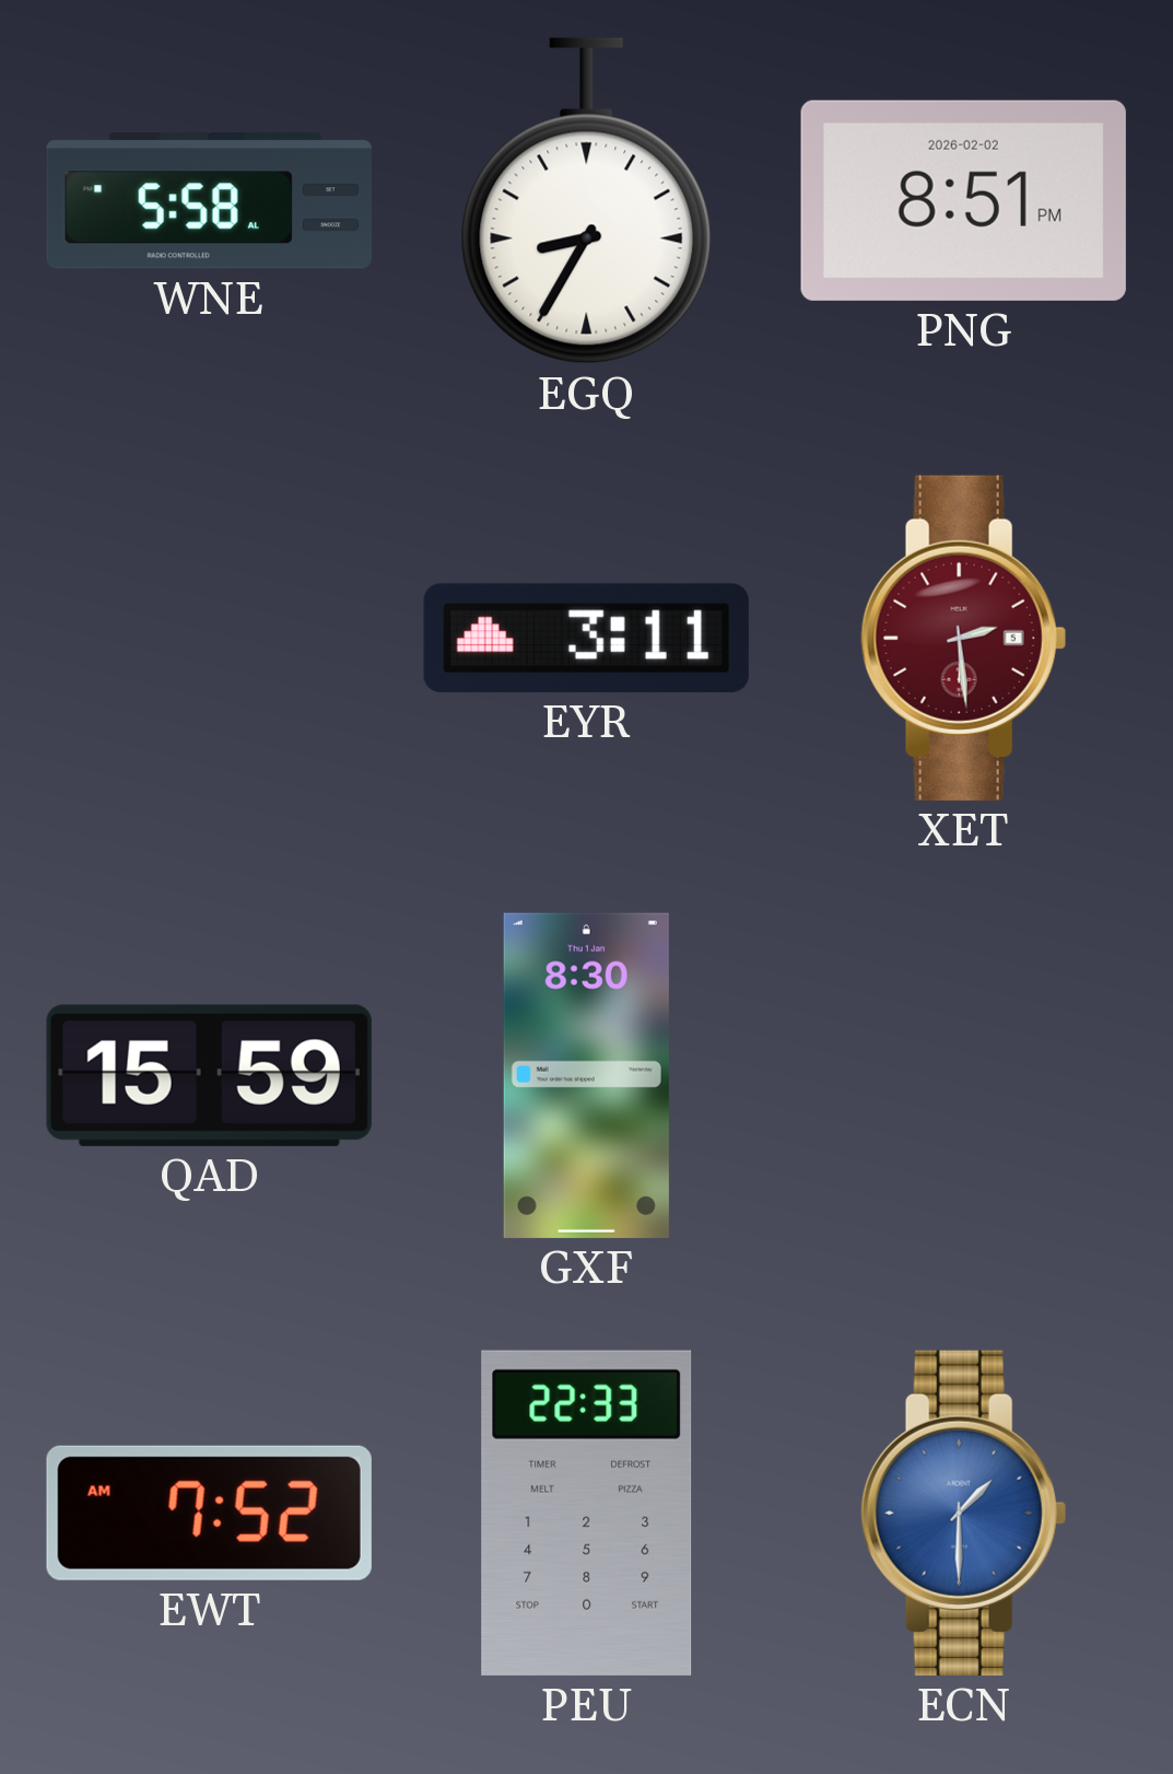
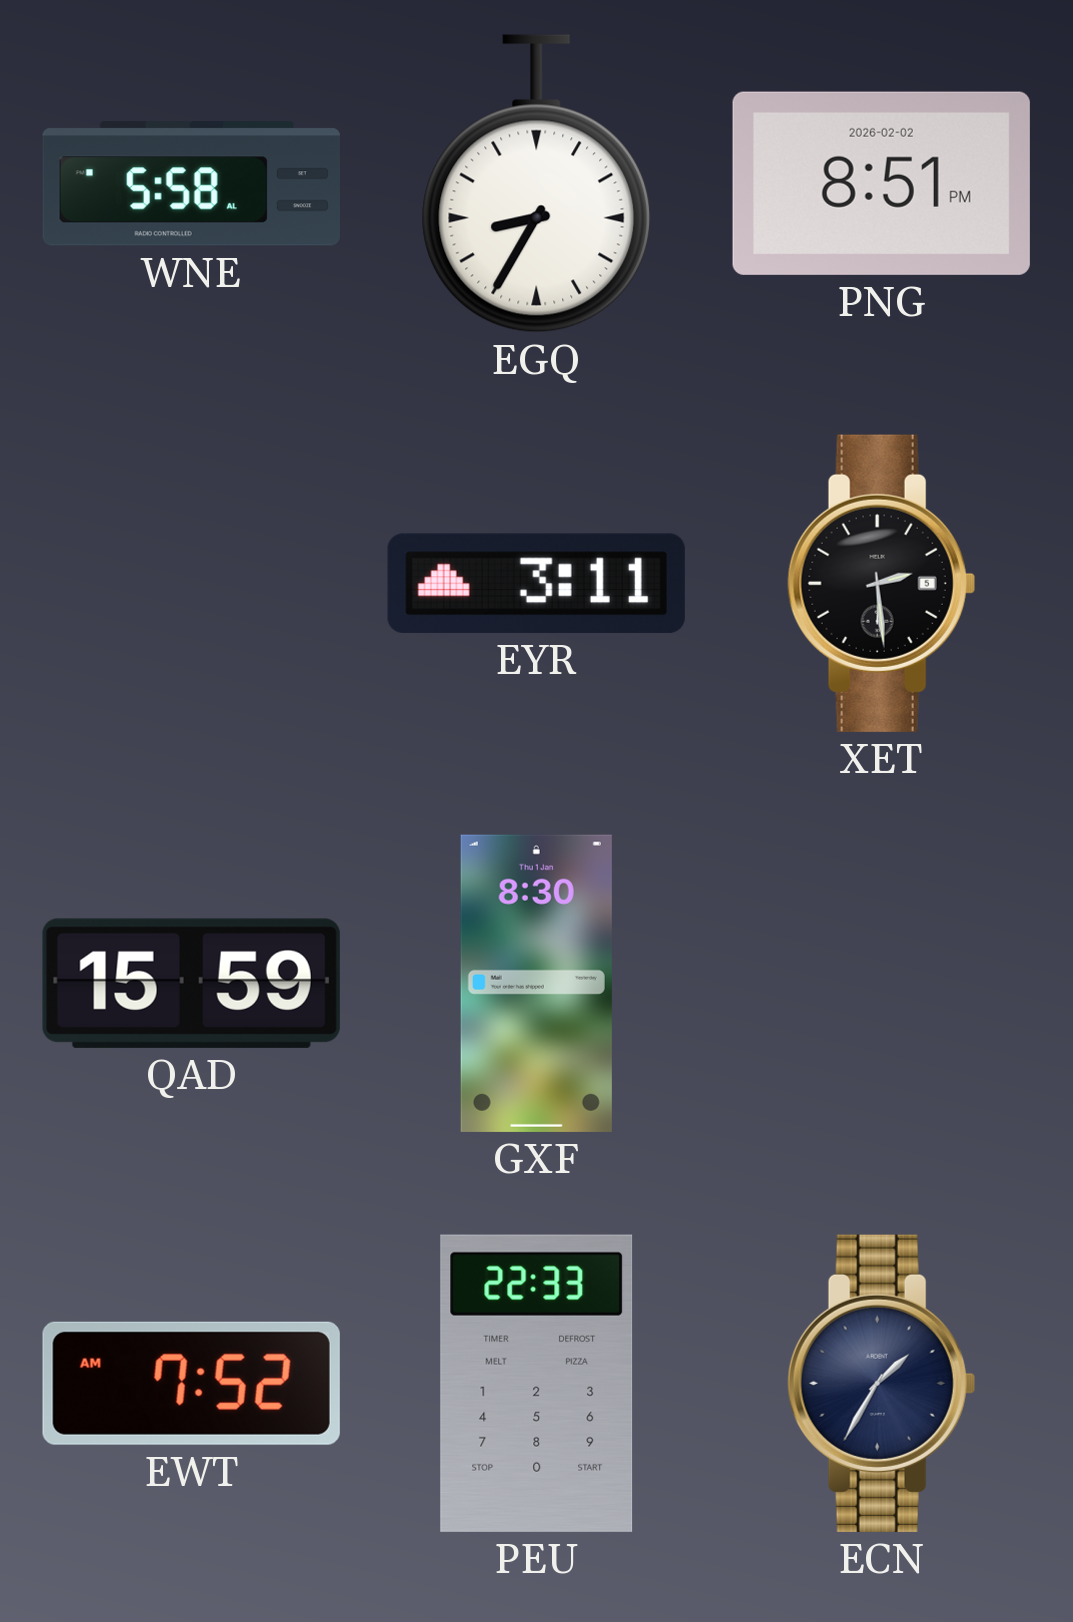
XET dial: burgundy -> black
ECN: 1:30 -> 1:35
ECN dial: blue -> navy
